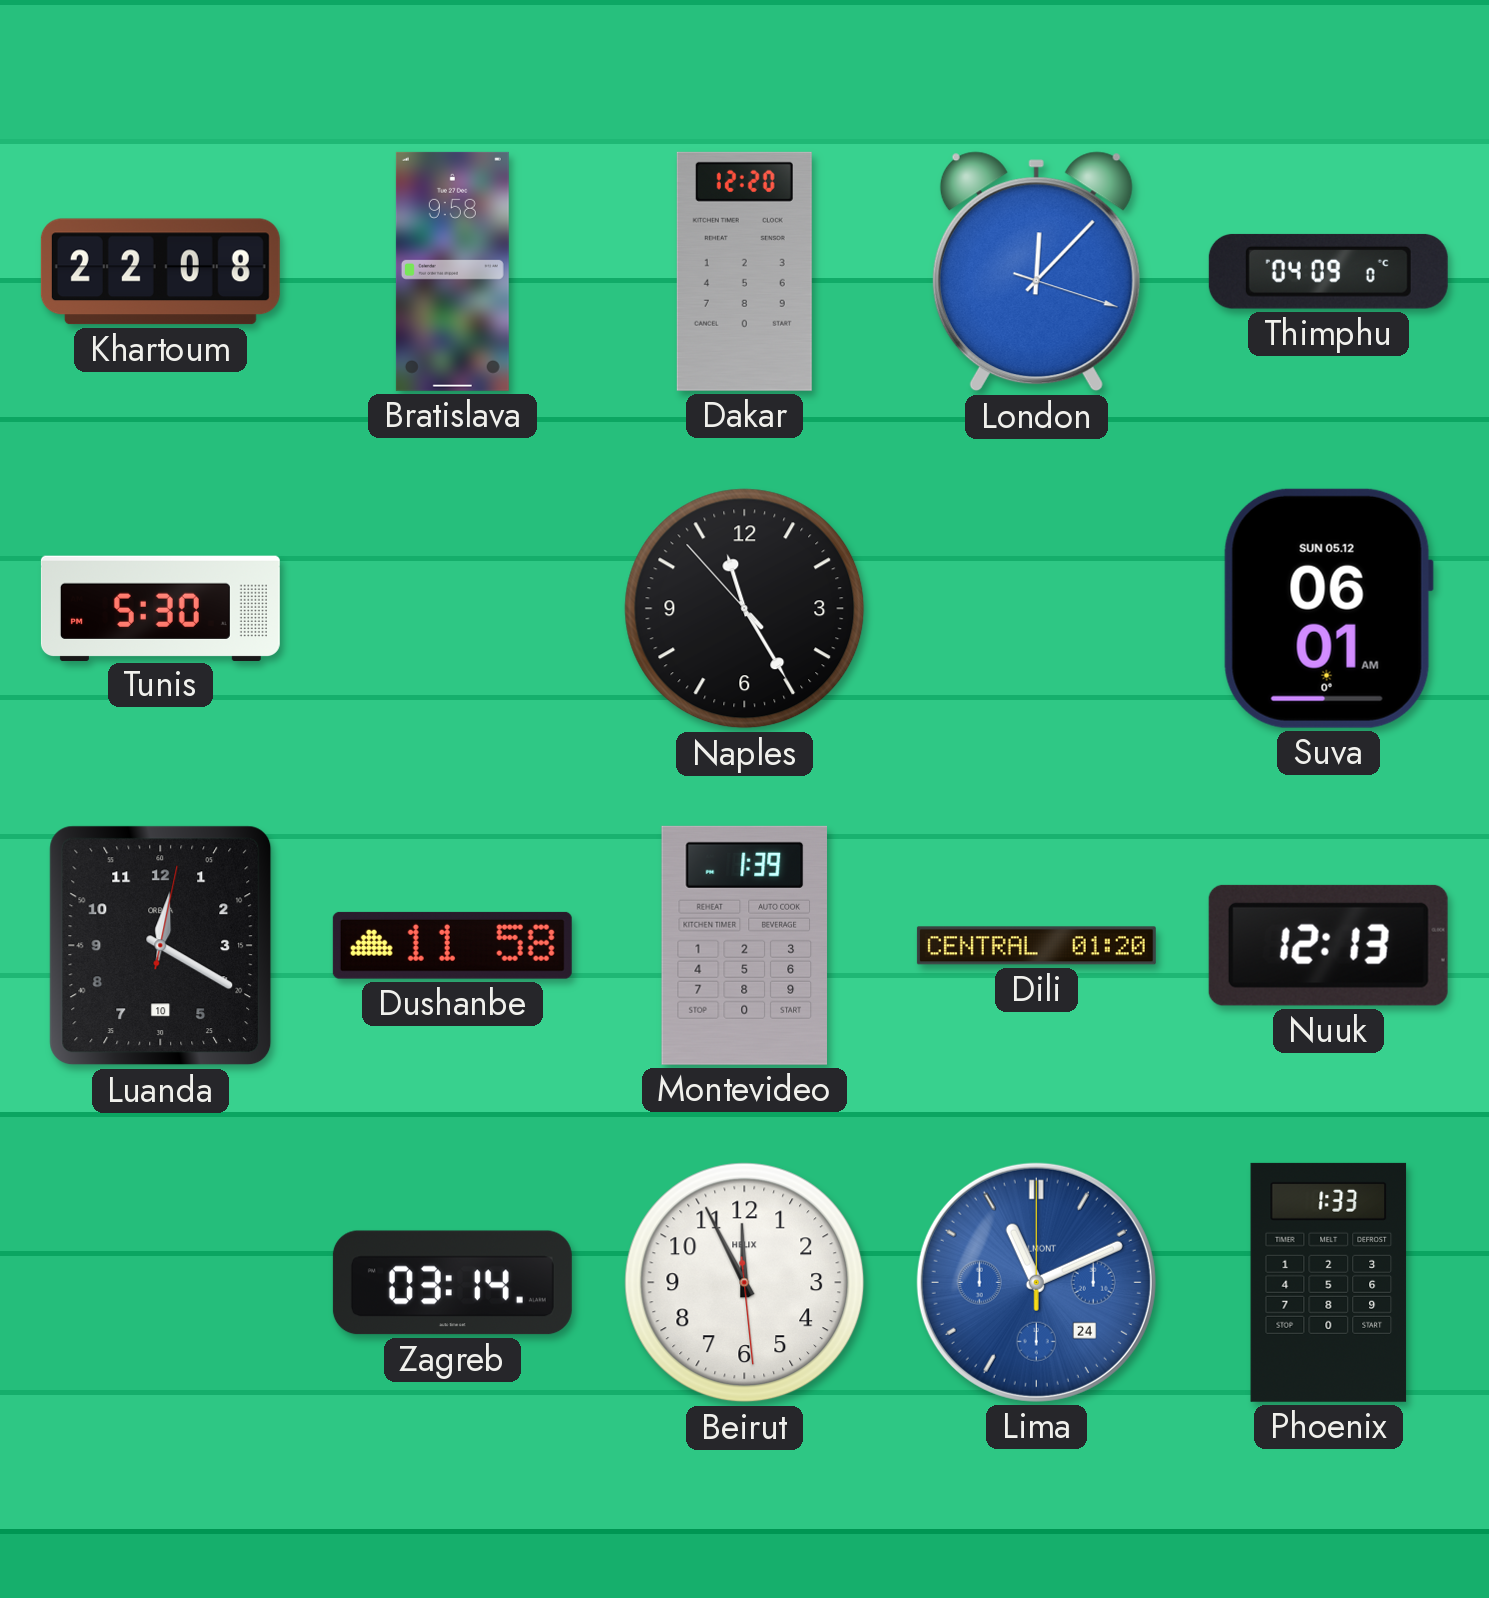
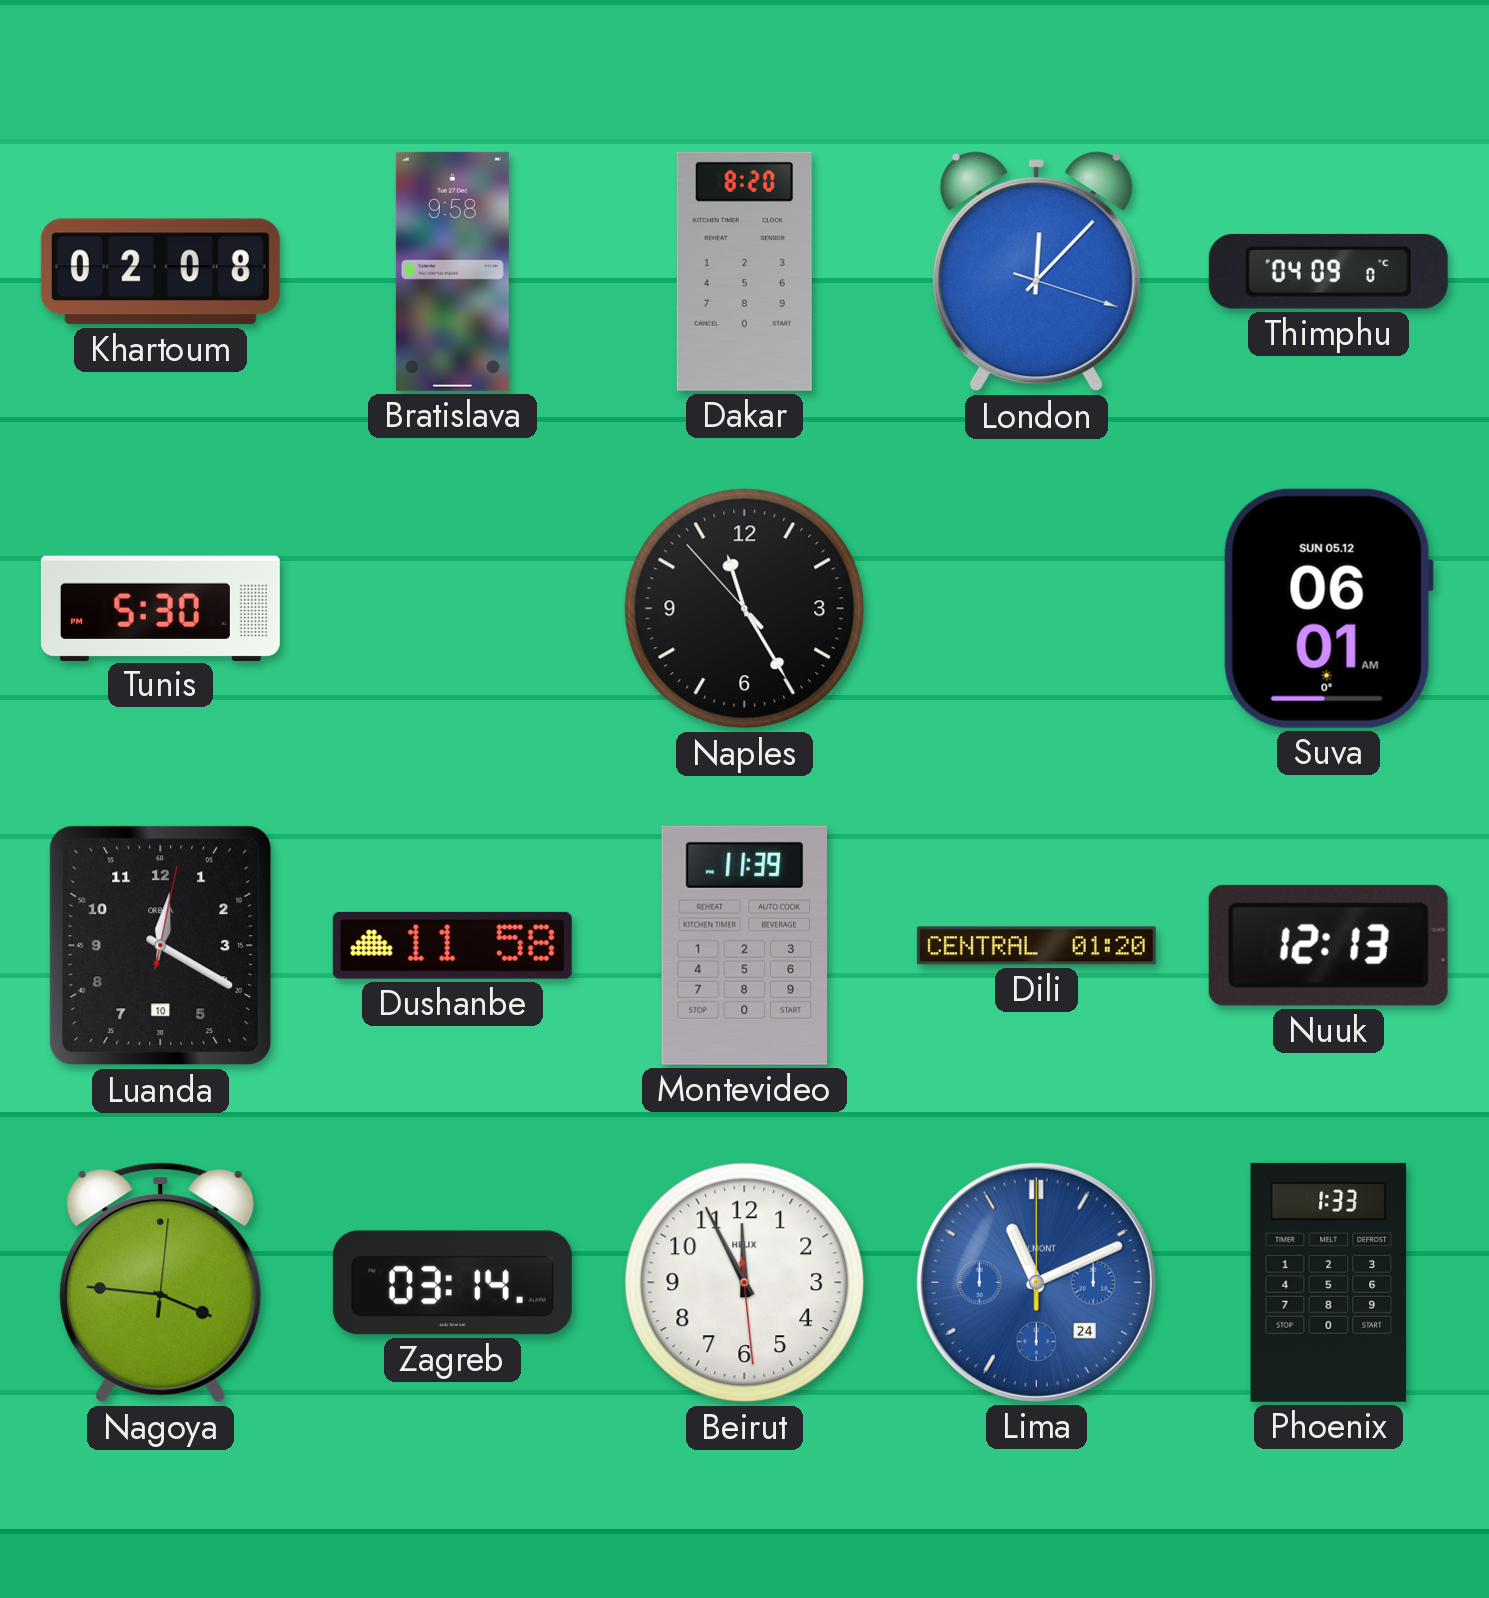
Khartoum: 22:08 -> 02:08
Dakar: 12:20 -> 8:20
Montevideo: 1:39 -> 11:39
Nagoya: none -> 3:46
